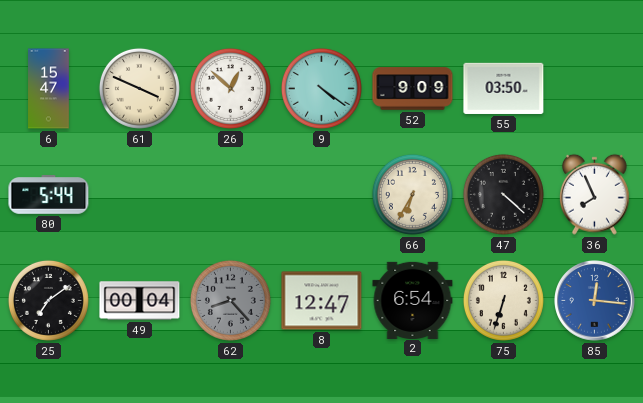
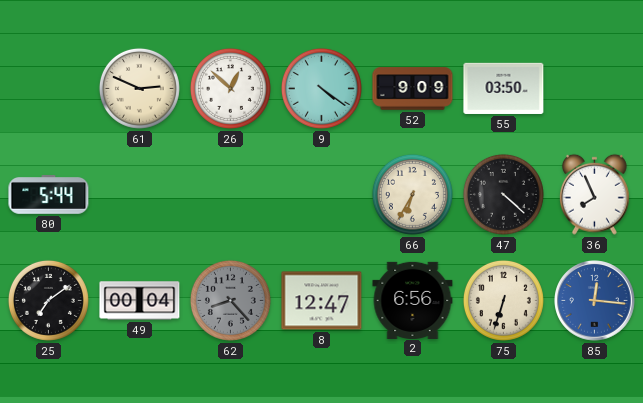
6: 15:47 -> none
61: 3:49 -> 2:49
2: 6:54 -> 6:56
